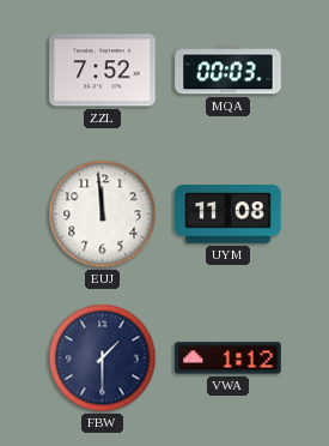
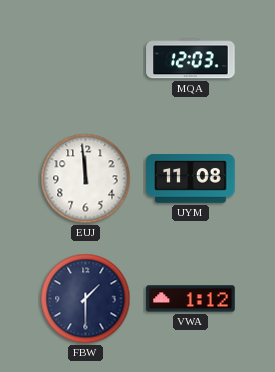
ZZL: 7:52 -> none
MQA: 00:03 -> 12:03
